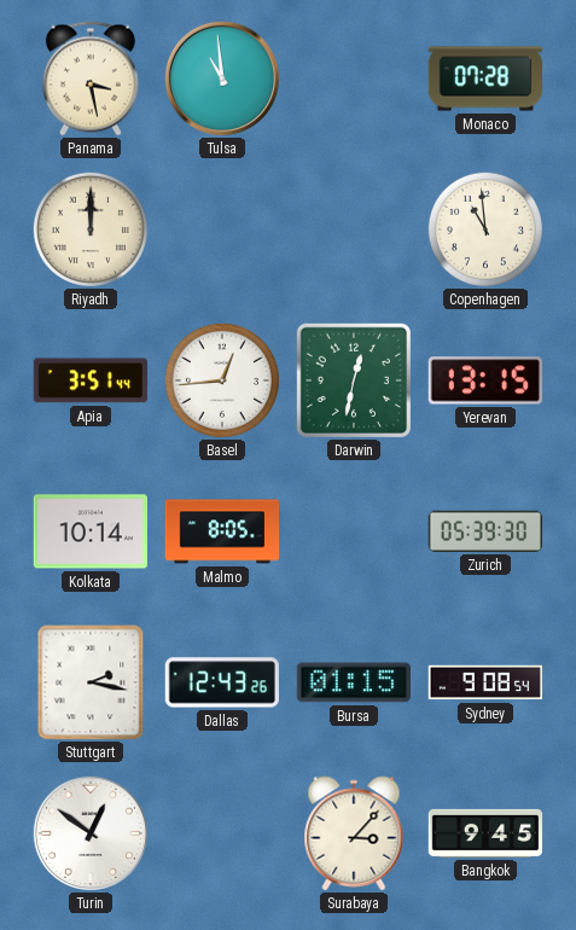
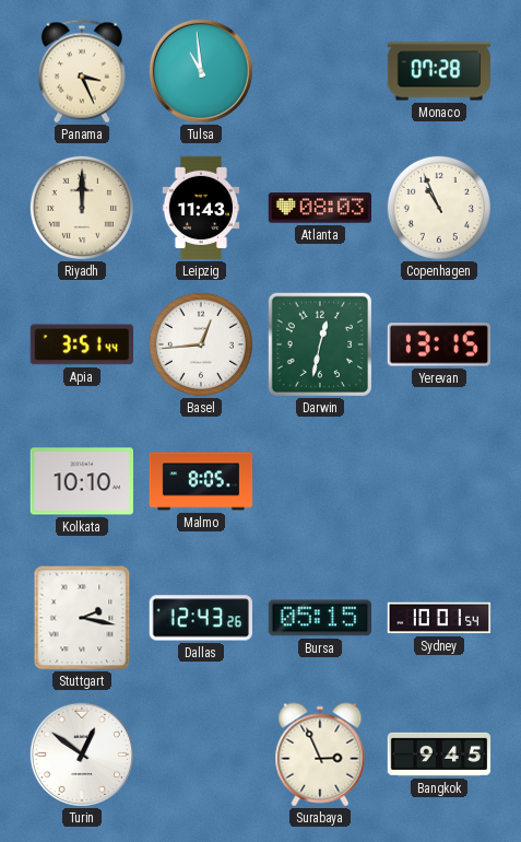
Panama: 3:28 -> 3:26
Leipzig: none -> 11:43
Atlanta: none -> 08:03
Copenhagen: 10:59 -> 10:56
Kolkata: 10:14 -> 10:10
Zurich: 05:39 -> none
Bursa: 01:15 -> 05:15
Sydney: 9:08 -> 10:01
Surabaya: 3:07 -> 2:56
